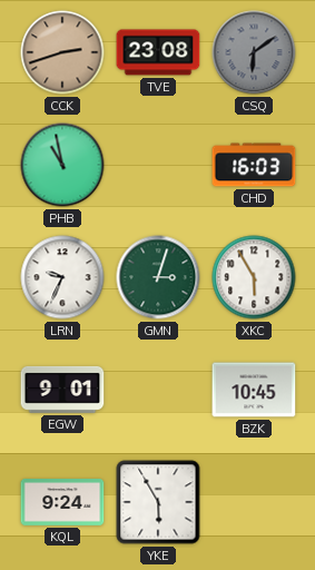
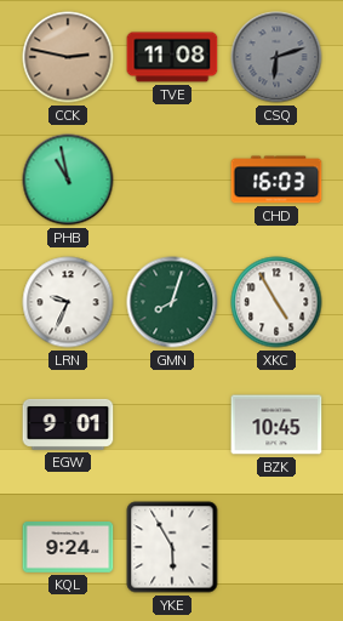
CCK: 2:42 -> 2:47
TVE: 23:08 -> 11:08
CSQ: 6:09 -> 6:12
GMN: 3:03 -> 8:03
XKC: 5:55 -> 4:55
